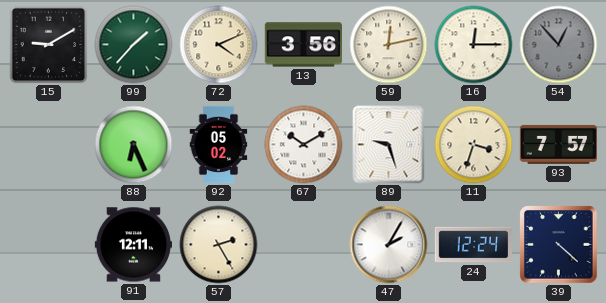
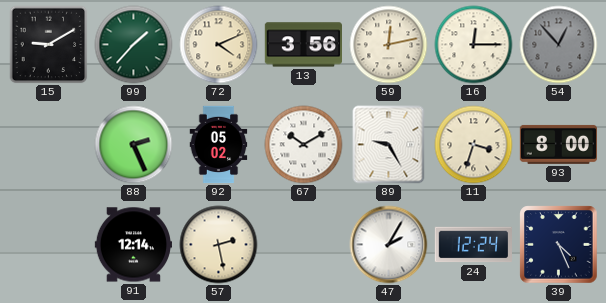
88: 6:26 -> 2:26
89: 9:27 -> 9:25
93: 7:57 -> 8:00
91: 12:11 -> 12:14
57: 2:25 -> 2:28
39: 4:22 -> 4:26
